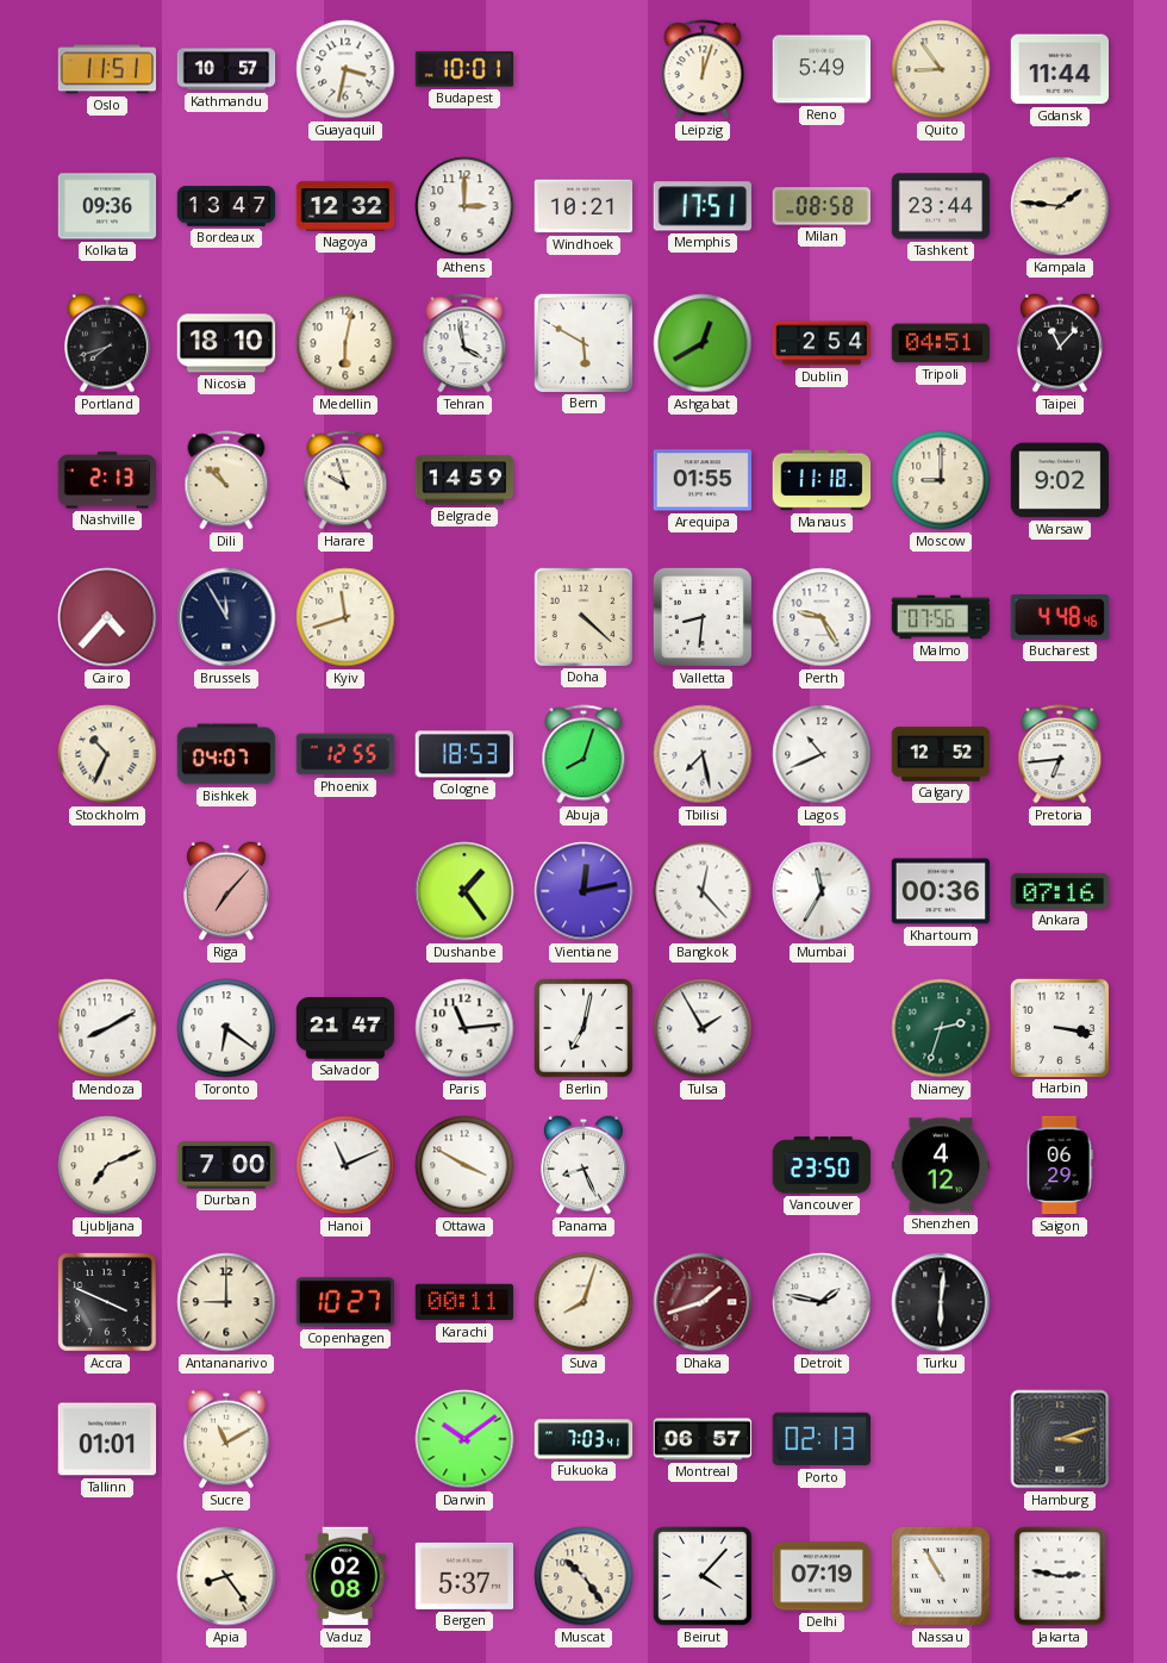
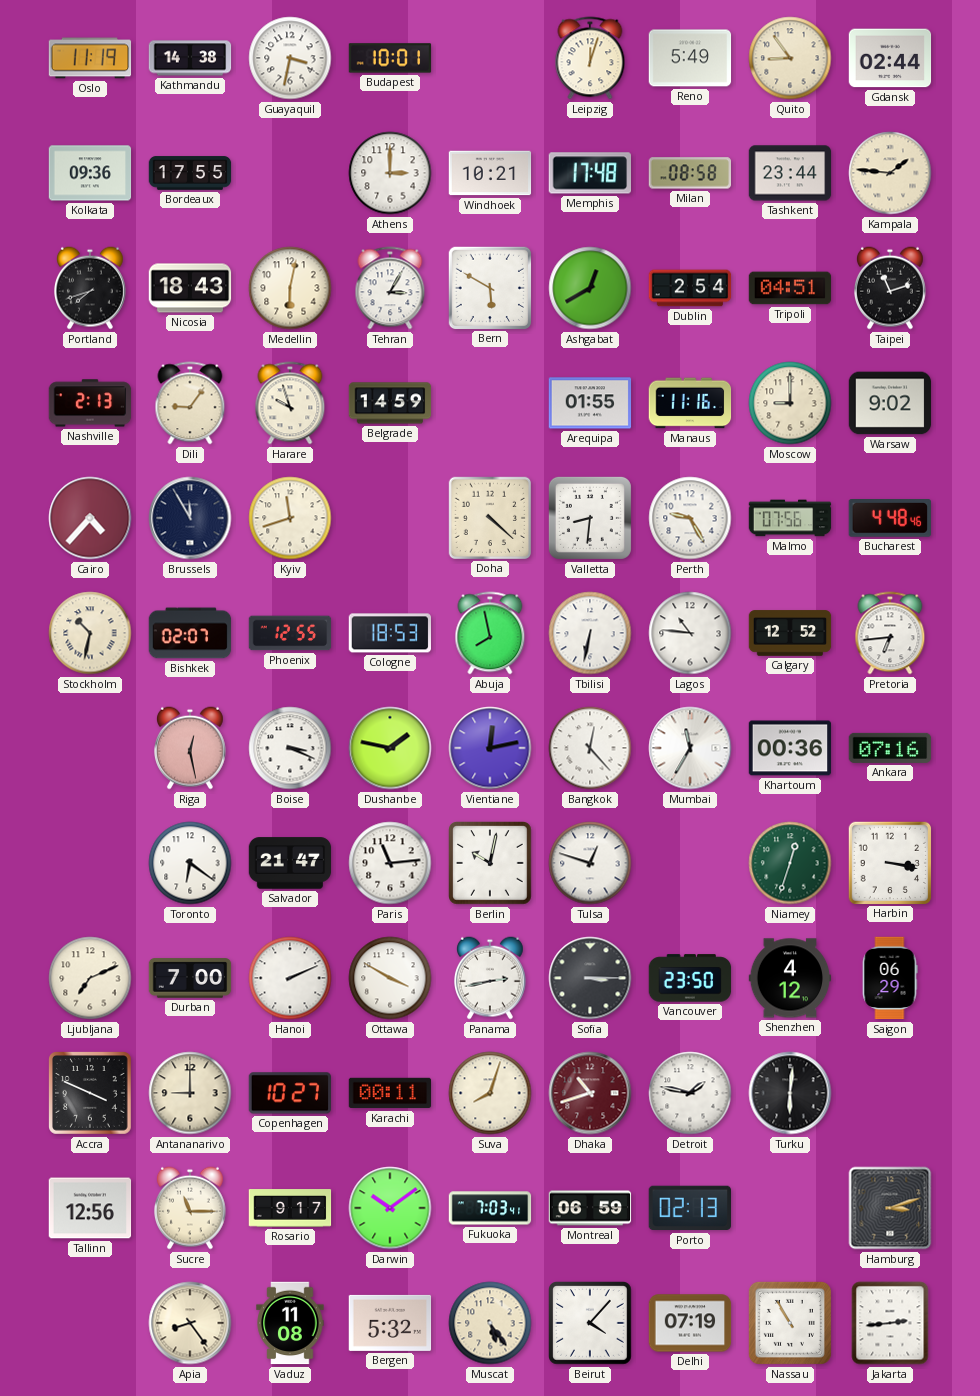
Oslo: 11:51 -> 11:19
Kathmandu: 10:57 -> 14:38
Gdansk: 11:44 -> 02:44
Bordeaux: 13:47 -> 17:55
Nagoya: 12:32 -> none
Memphis: 17:51 -> 17:48
Nicosia: 18:10 -> 18:43
Tehran: 3:58 -> 3:05
Taipei: 11:07 -> 11:12
Dili: 10:52 -> 9:06
Manaus: 11:18 -> 11:16
Stockholm: 10:34 -> 10:32
Bishkek: 04:07 -> 02:07
Abuja: 8:03 -> 7:58
Tbilisi: 7:28 -> 6:32
Lagos: 10:41 -> 10:46
Riga: 7:07 -> 12:28
Boise: none -> 3:19
Dushanbe: 1:24 -> 1:47
Mendoza: 8:10 -> none
Berlin: 7:02 -> 10:02
Tulsa: 1:55 -> 12:48
Niamey: 2:33 -> 12:33
Hanoi: 11:11 -> 2:11
Panama: 8:26 -> 2:43
Sofia: none -> 3:15
Dhaka: 1:42 -> 10:42
Tallinn: 01:01 -> 12:56
Sucre: 11:10 -> 11:15
Rosario: none -> 9:17
Montreal: 06:57 -> 06:59
Vaduz: 02:08 -> 11:08
Bergen: 5:37 -> 5:32
Muscat: 10:24 -> 5:24
Jakarta: 2:47 -> 2:44
